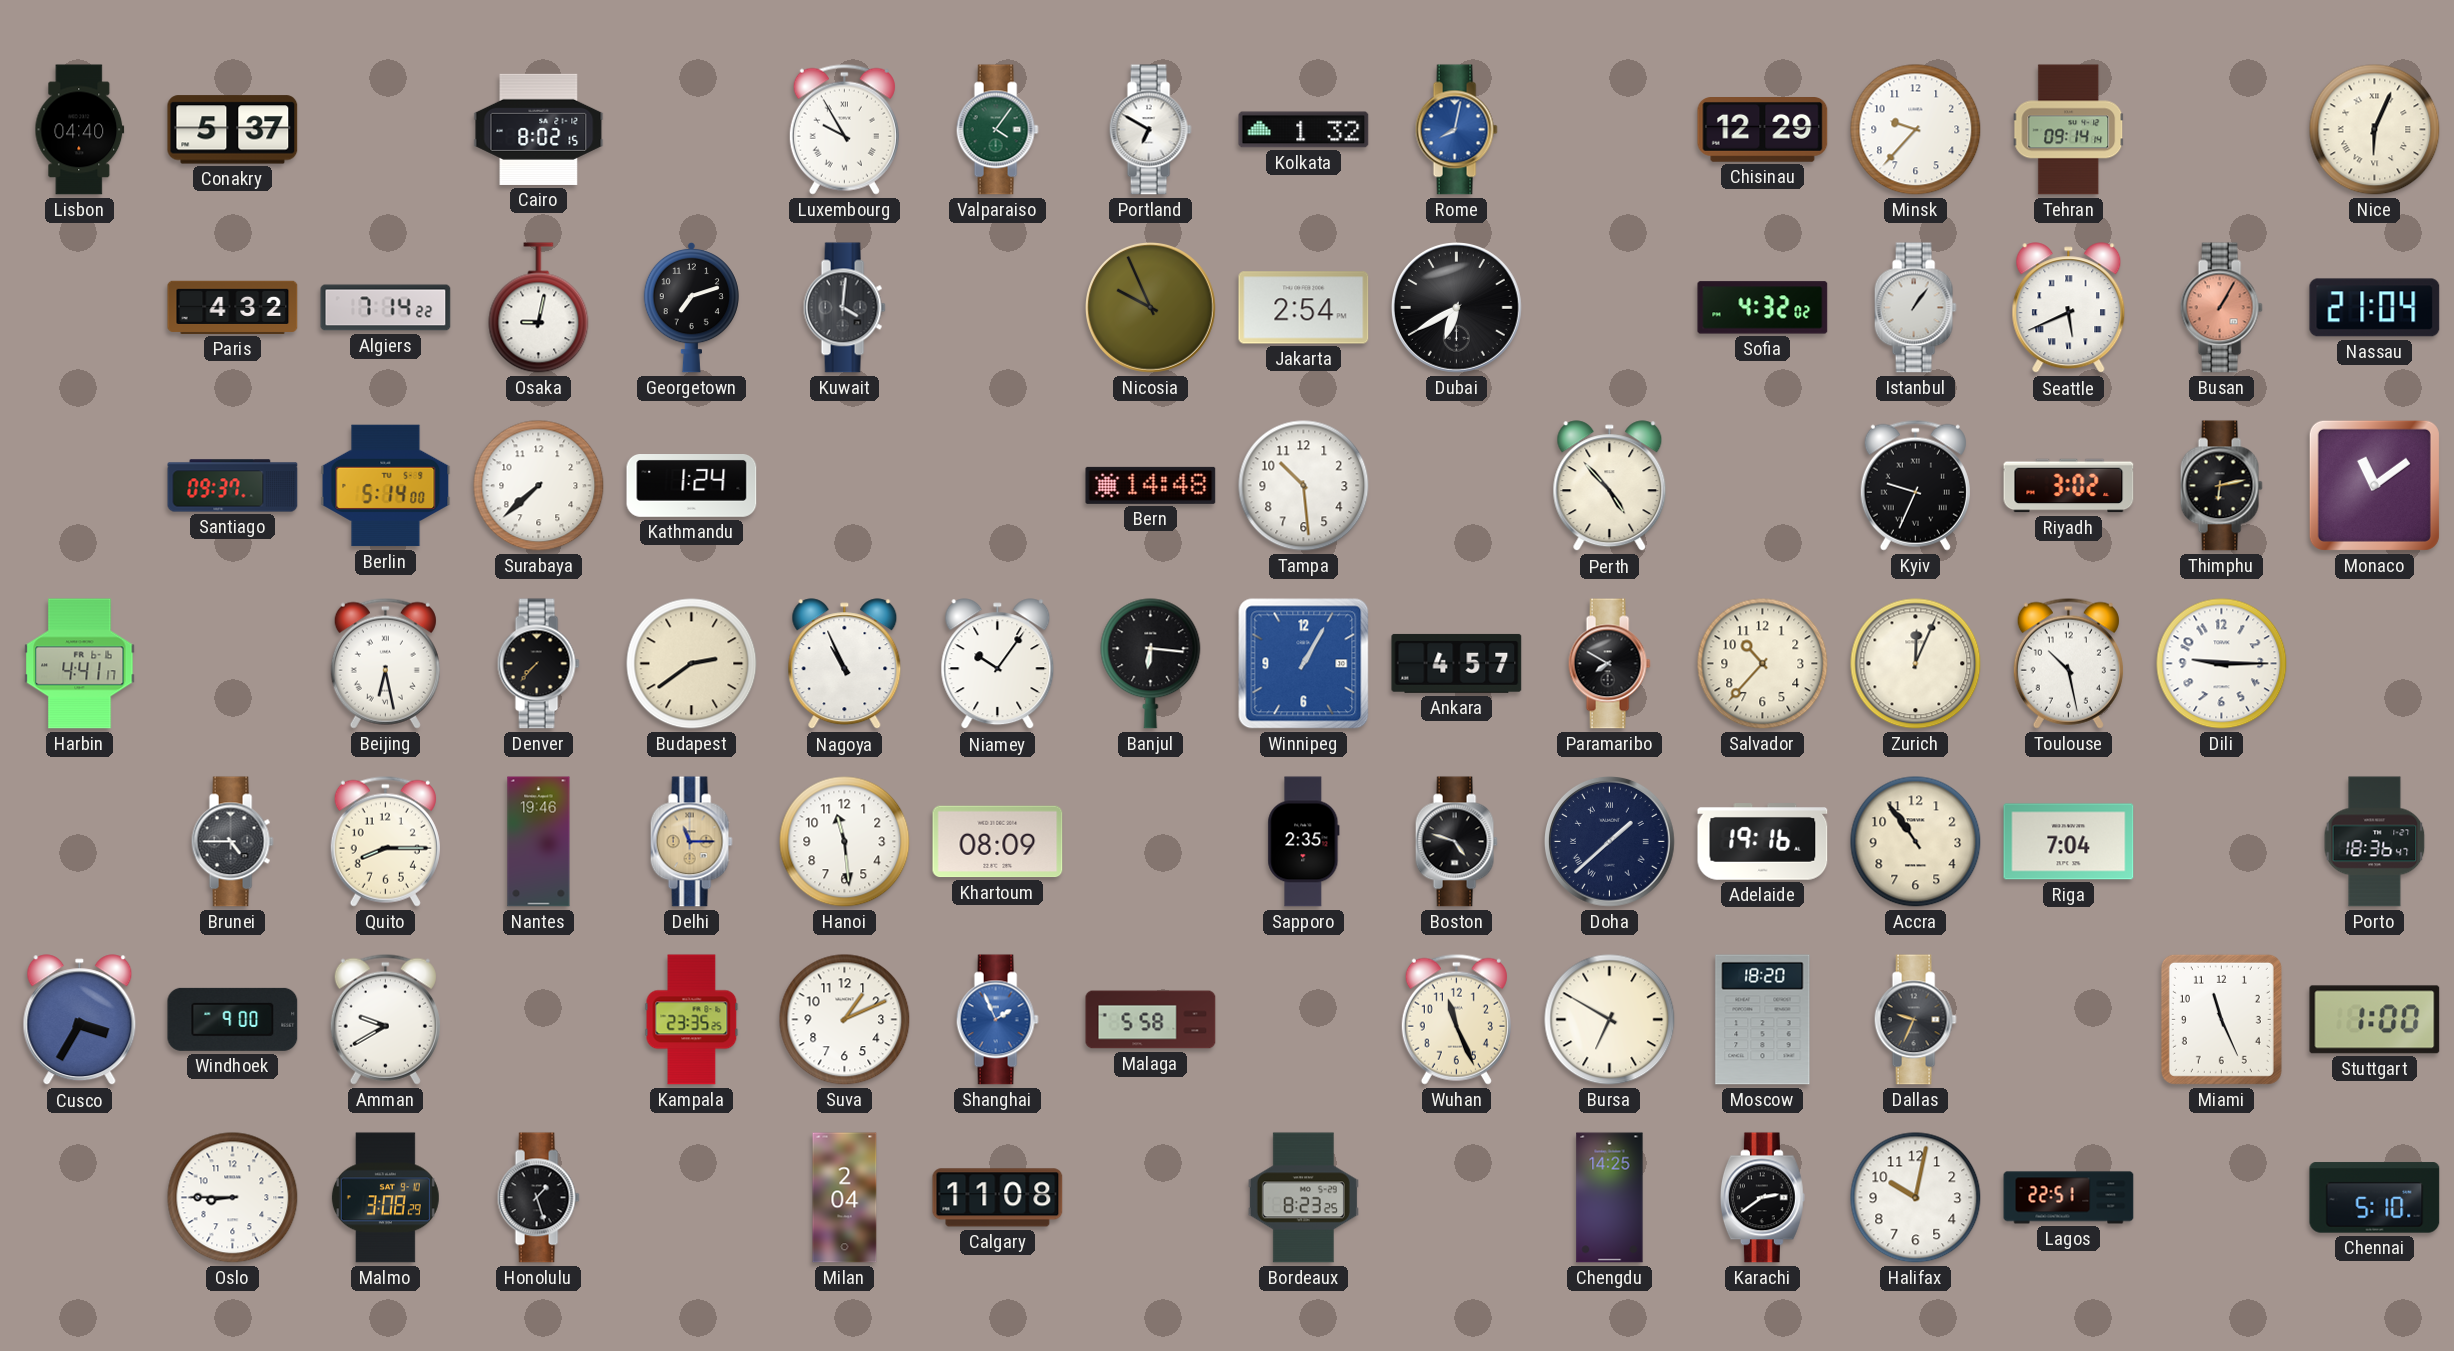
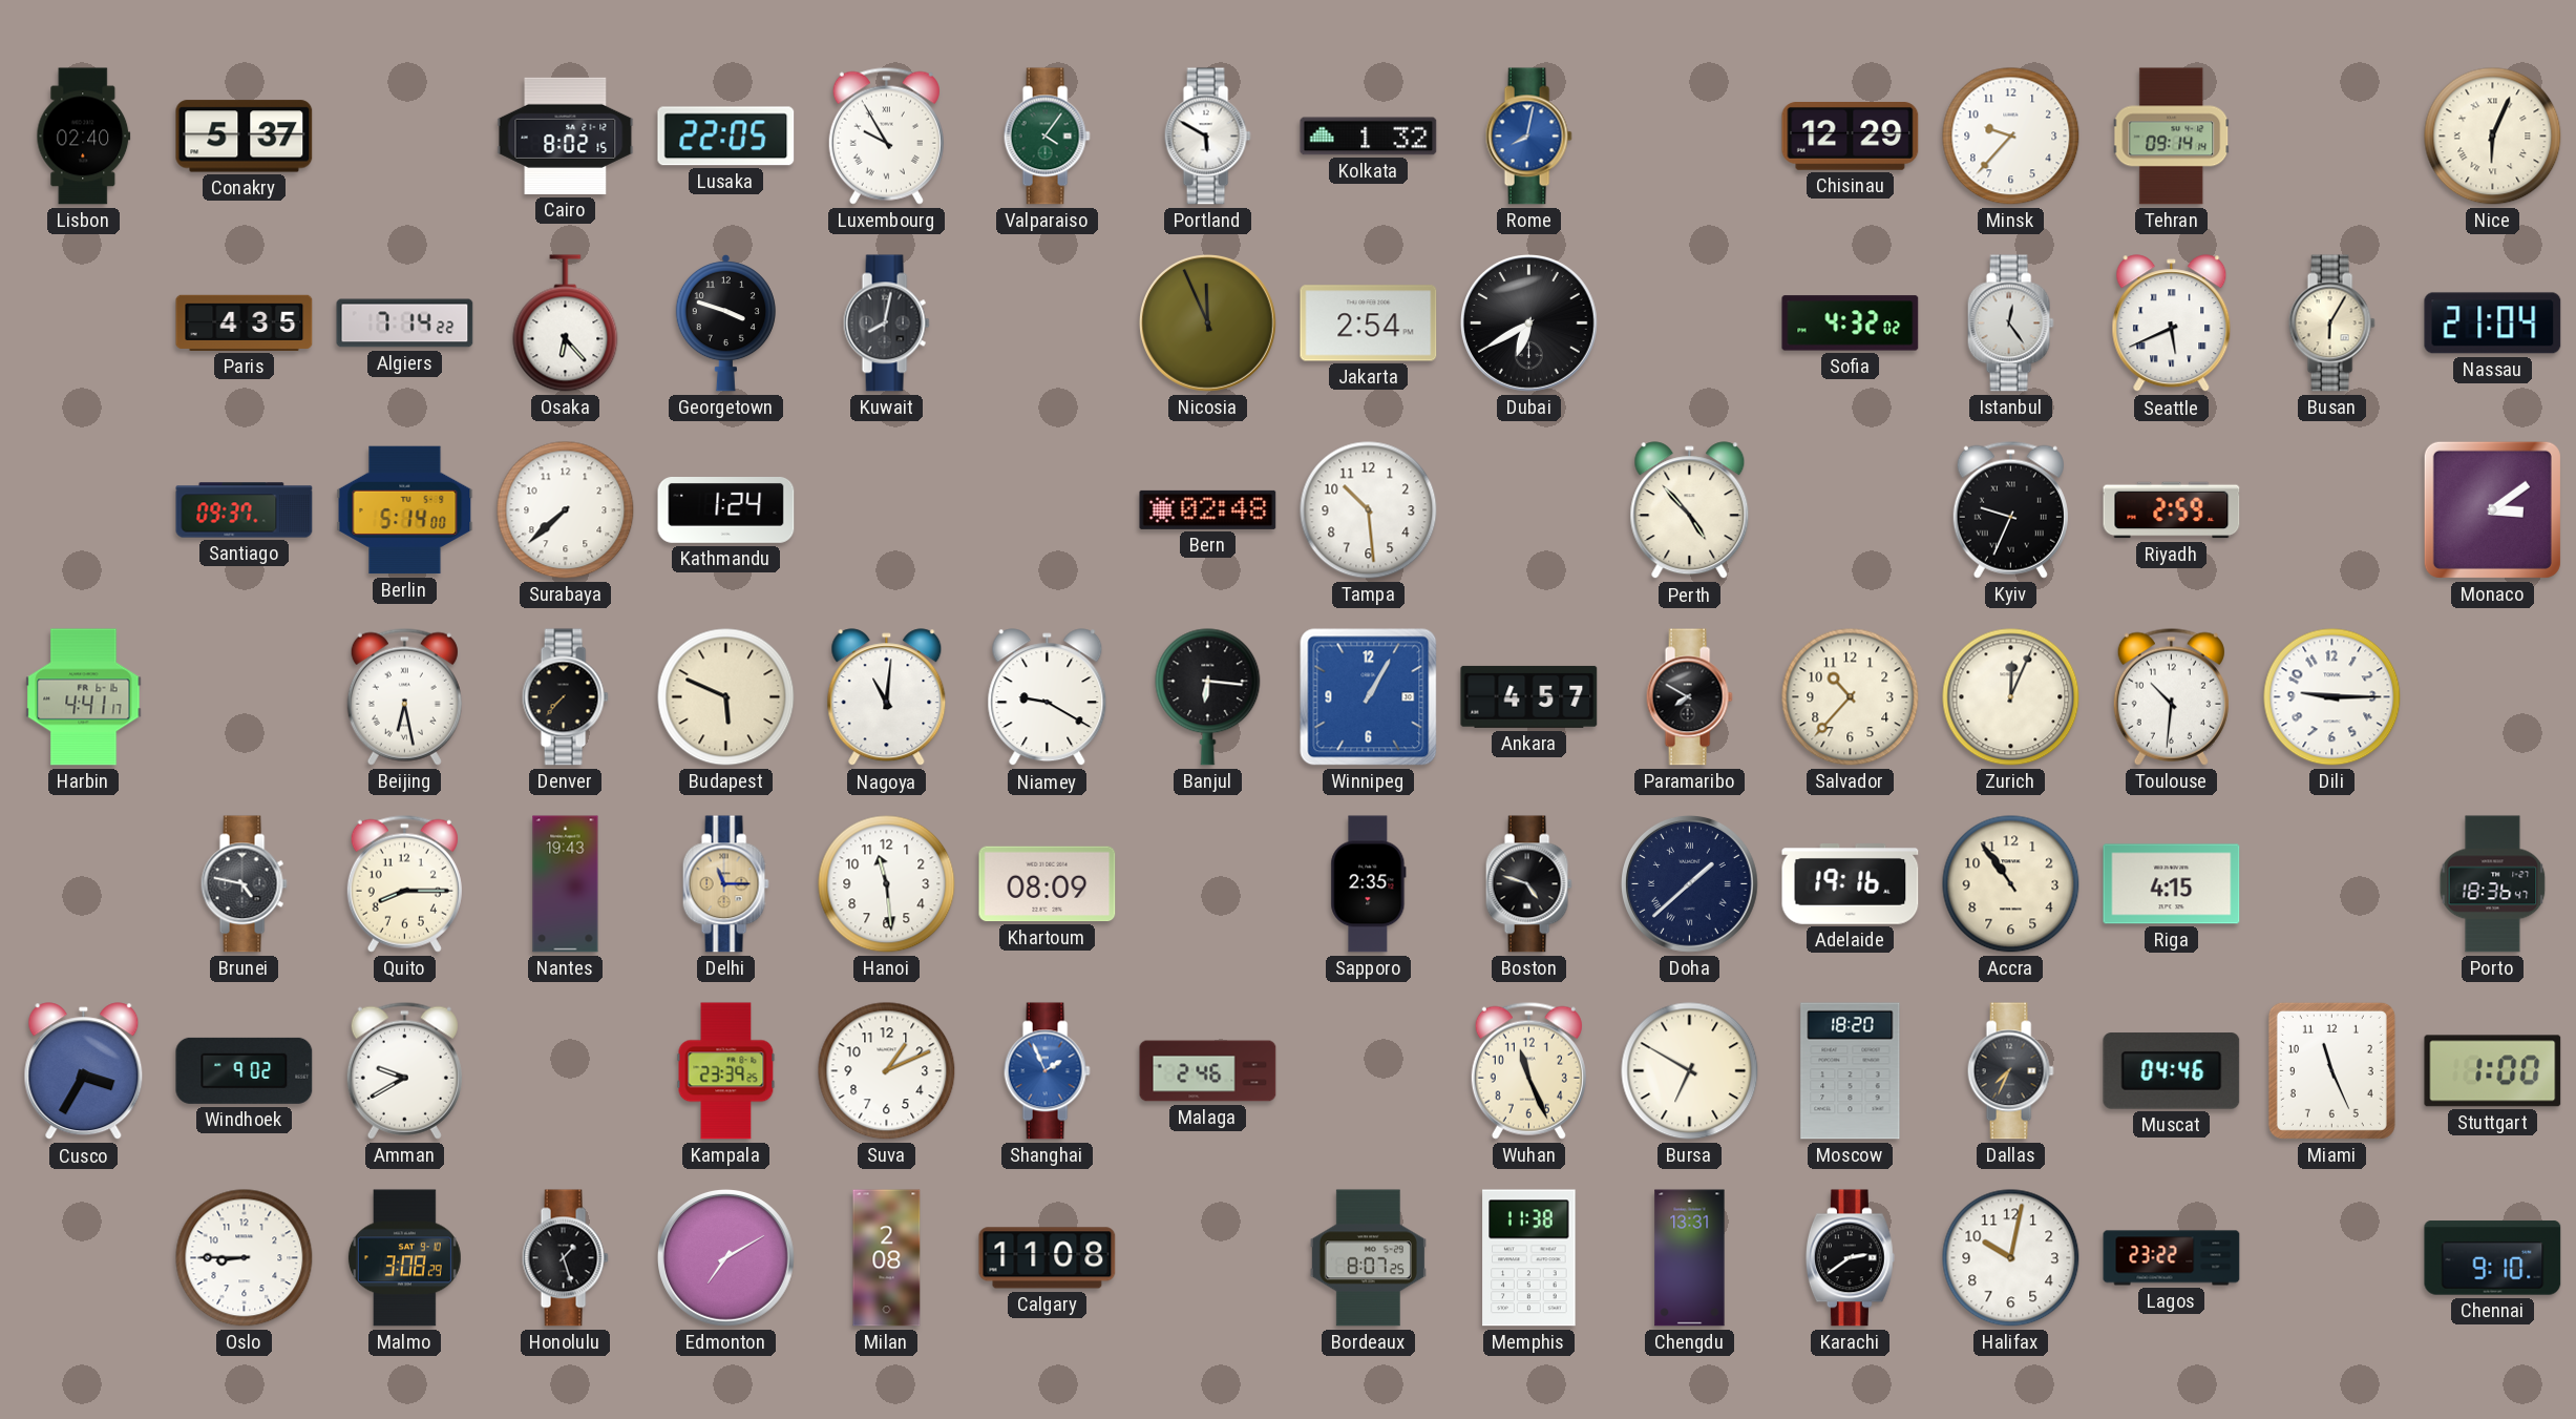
Lisbon: 04:40 -> 02:40
Lusaka: none -> 22:05
Portland: 6:50 -> 5:50
Paris: 4:32 -> 4:35
Osaka: 9:02 -> 6:23
Georgetown: 7:12 -> 3:48
Kuwait: 4:01 -> 8:02
Nicosia: 9:56 -> 11:56
Istanbul: 1:06 -> 12:24
Busan: 1:05 -> 6:05
Busan dial: salmon -> cream
Bern: 14:48 -> 02:48
Riyadh: 3:02 -> 2:59
Thimphu: 6:13 -> none
Monaco: 11:09 -> 3:09
Budapest: 2:39 -> 5:49
Nagoya: 10:56 -> 11:01
Niamey: 10:06 -> 9:20
Toulouse: 10:28 -> 10:31
Brunei: 4:45 -> 4:47
Nantes: 19:46 -> 19:43
Riga: 7:04 -> 4:15
Windhoek: 9:00 -> 9:02
Kampala: 23:35 -> 23:39
Malaga: 5:58 -> 2:46
Dallas: 9:34 -> 7:34
Muscat: none -> 04:46
Edmonton: none -> 7:10
Milan: 2:04 -> 2:08
Bordeaux: 8:23 -> 8:07
Memphis: none -> 11:38
Chengdu: 14:25 -> 13:31
Lagos: 22:51 -> 23:22
Chennai: 5:10 -> 9:10
